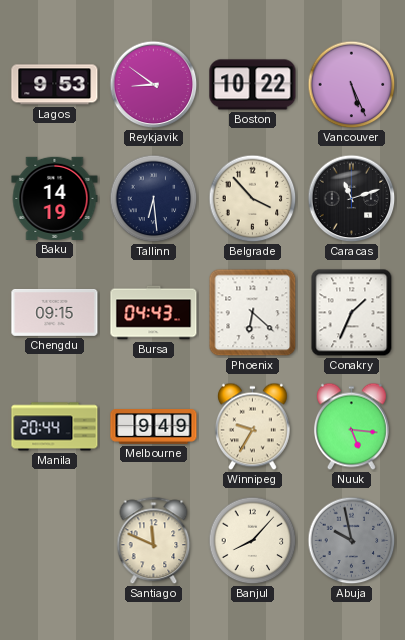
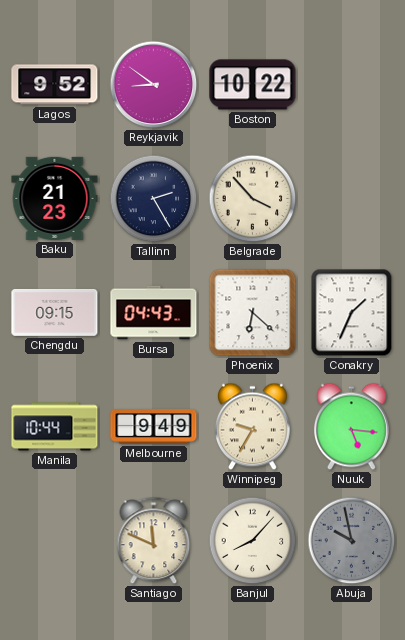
Lagos: 9:53 -> 9:52
Vancouver: 5:26 -> none
Baku: 14:19 -> 21:23
Tallinn: 6:29 -> 2:25
Caracas: 11:12 -> none
Manila: 20:44 -> 10:44
